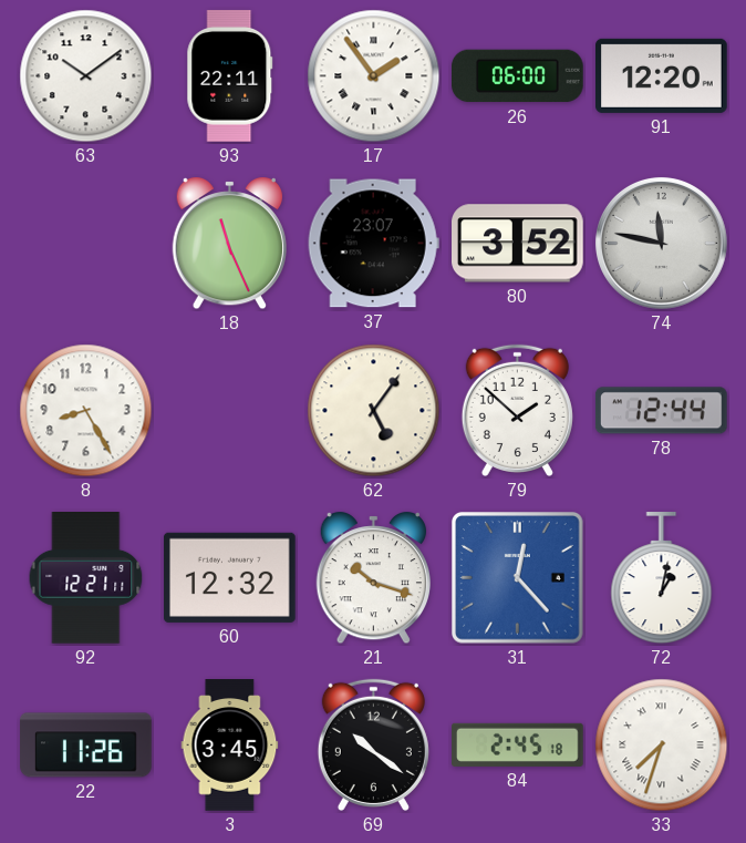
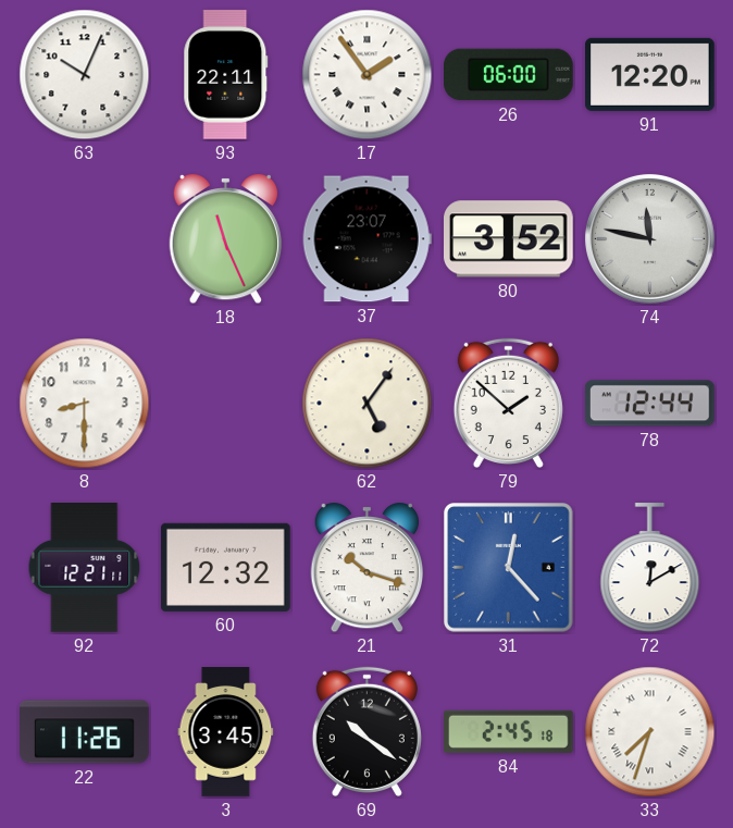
63: 10:09 -> 10:04
8: 8:25 -> 8:30
72: 1:02 -> 12:10
